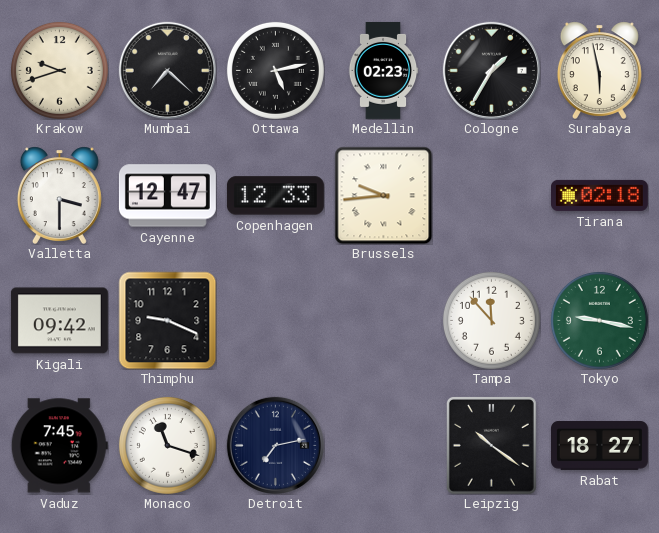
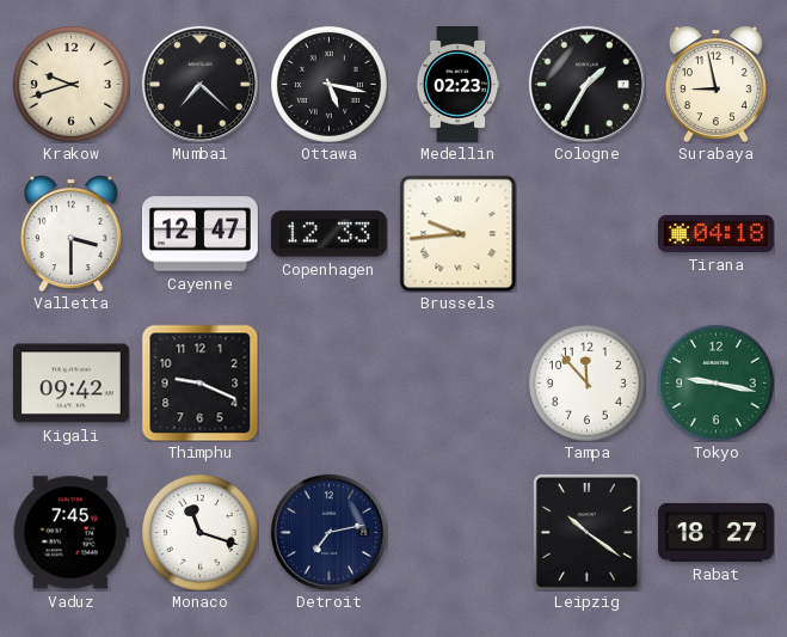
Ottawa: 5:13 -> 5:17
Surabaya: 5:58 -> 8:58
Tirana: 02:18 -> 04:18
